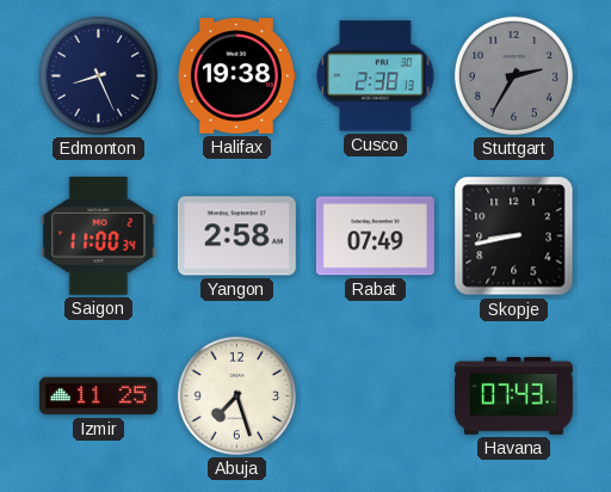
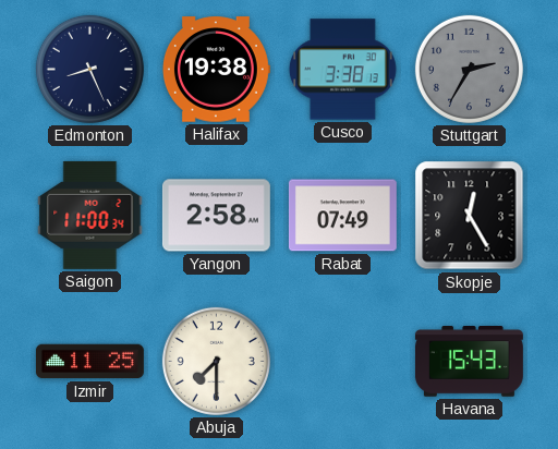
Cusco: 2:38 -> 3:38
Skopje: 8:43 -> 12:25
Abuja: 7:27 -> 7:30
Havana: 07:43 -> 15:43
